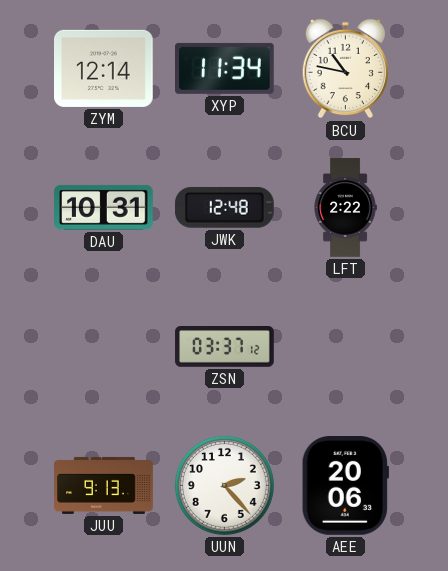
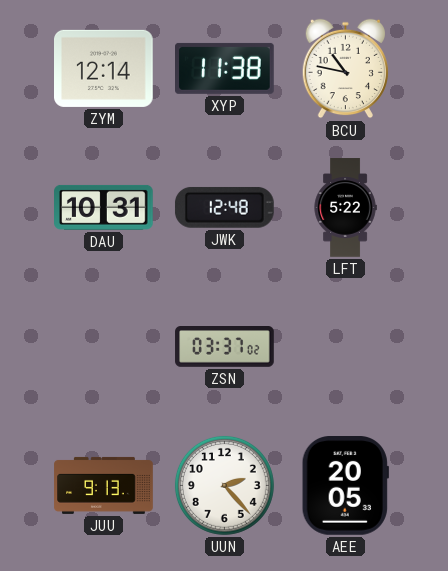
XYP: 11:34 -> 11:38
LFT: 2:22 -> 5:22
ZSN: 03:37:12 -> 03:37:02
AEE: 20:06 -> 20:05
